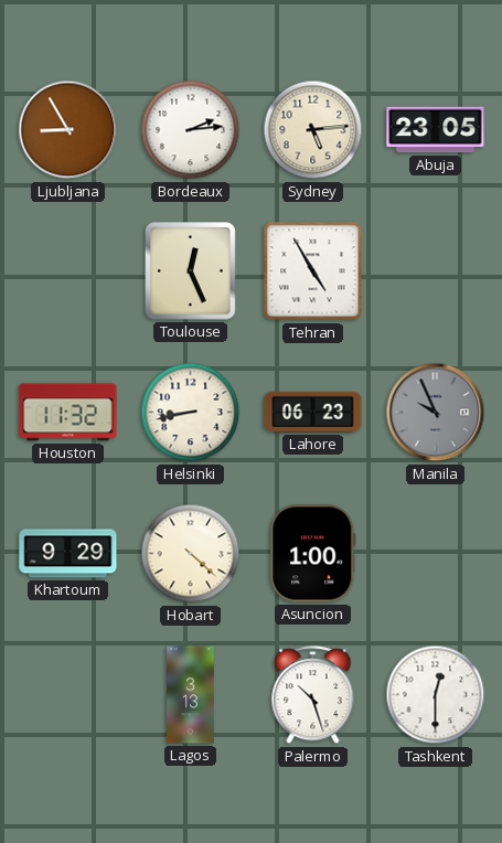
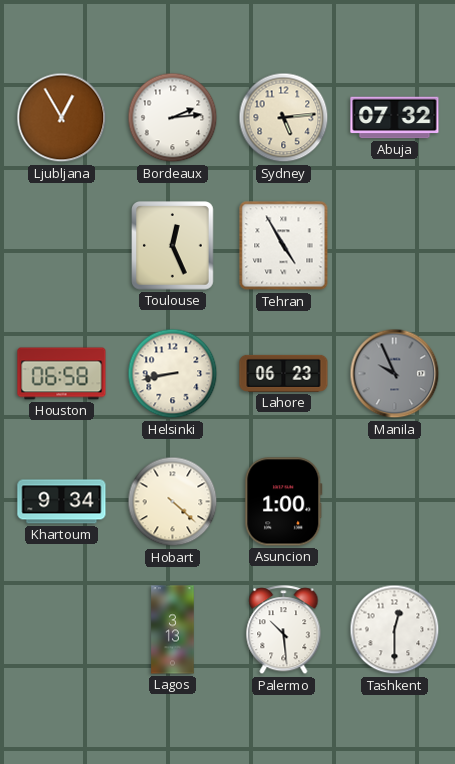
Ljubljana: 8:55 -> 12:55
Abuja: 23:05 -> 07:32
Houston: 11:32 -> 06:58
Khartoum: 9:29 -> 9:34
Palermo: 10:27 -> 10:29
